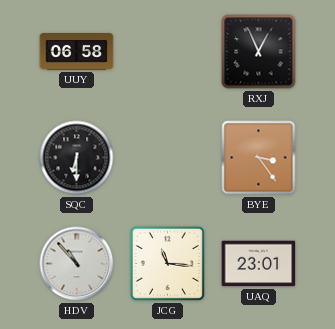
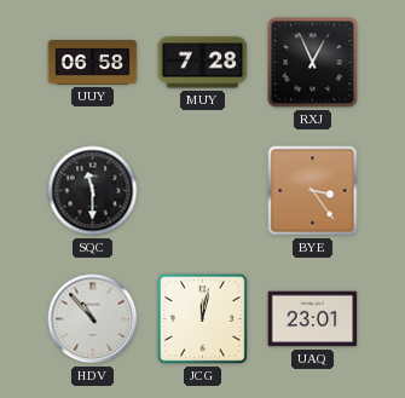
MUY: none -> 7:28
SQC: 6:30 -> 11:30
JCG: 11:16 -> 12:02
